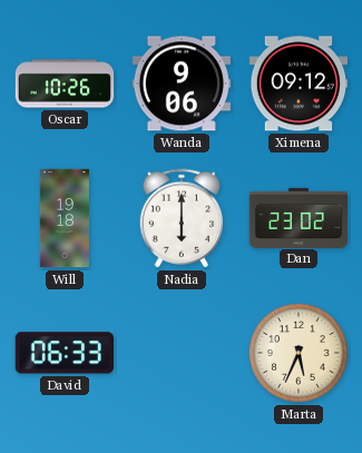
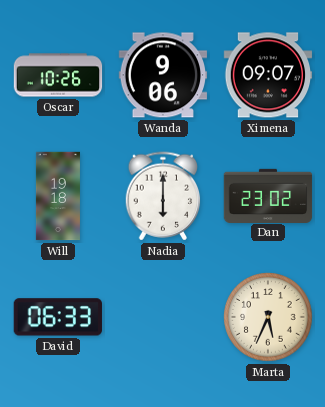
Ximena: 09:12 -> 09:07
